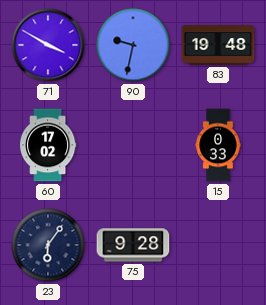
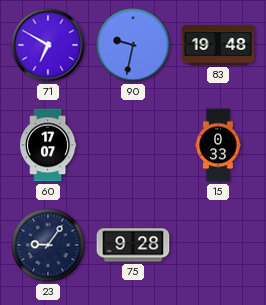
71: 3:50 -> 6:50
60: 17:02 -> 17:07
23: 6:06 -> 9:06
